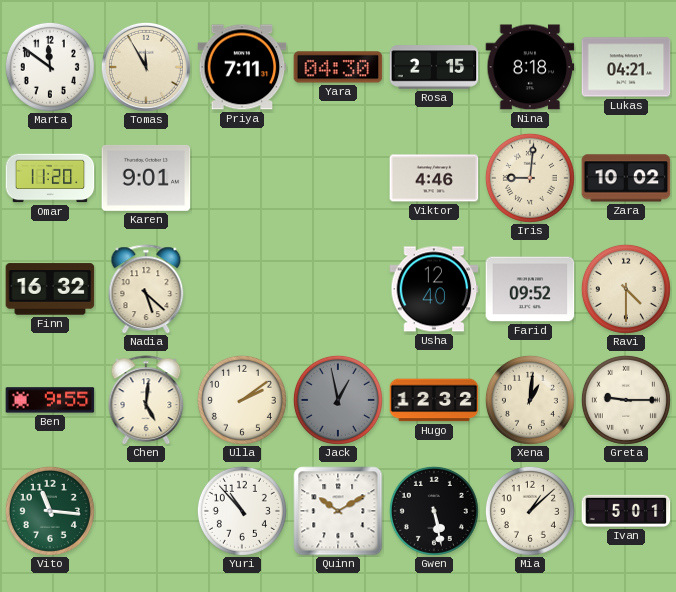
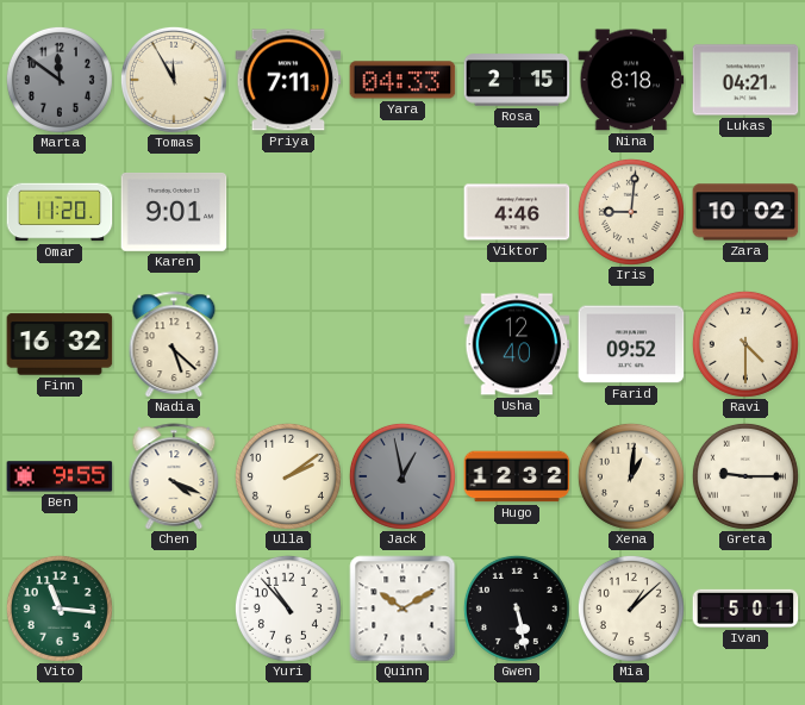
Marta dial: white -> grey
Yara: 04:30 -> 04:33
Chen: 5:01 -> 4:19
